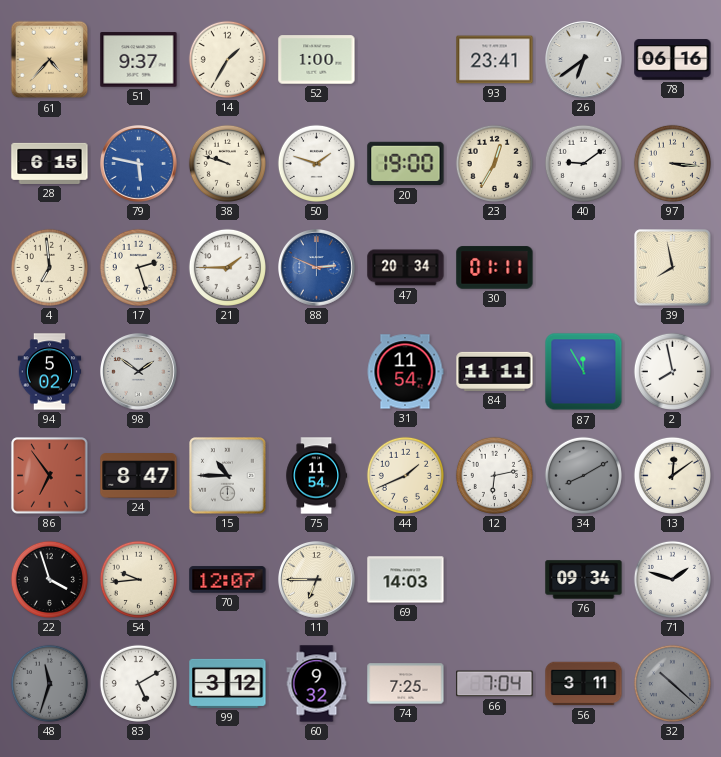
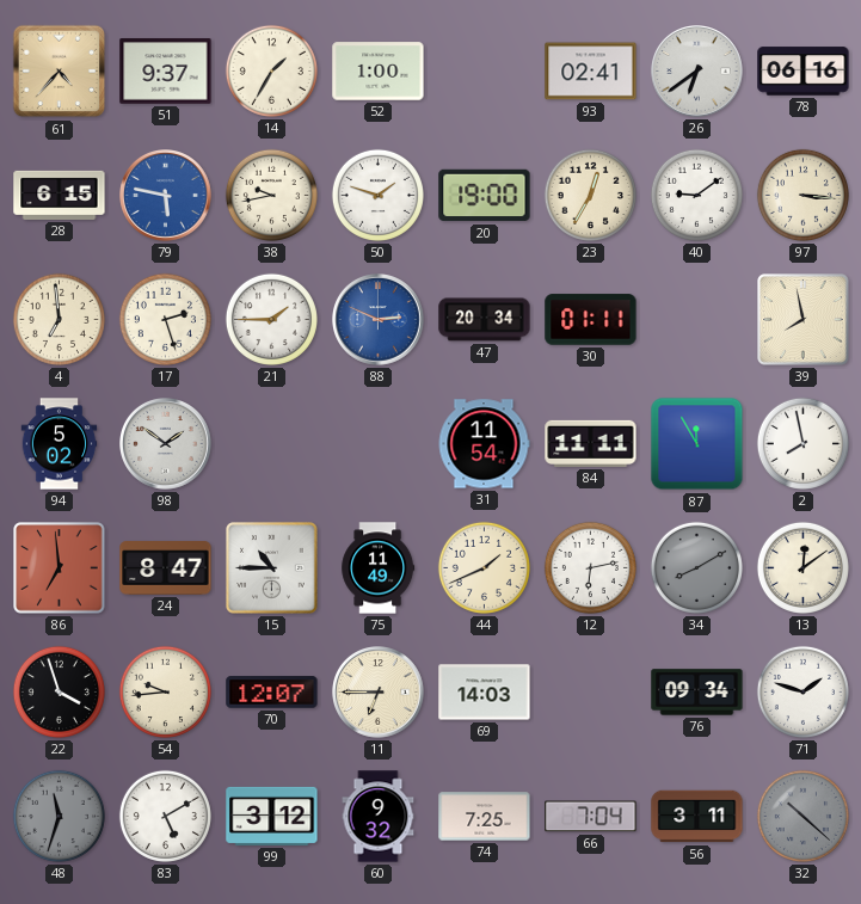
93: 23:41 -> 02:41
38: 9:48 -> 9:43
86: 6:54 -> 6:59
75: 11:54 -> 11:49
